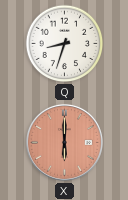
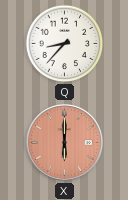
Q: 8:33 -> 8:37
